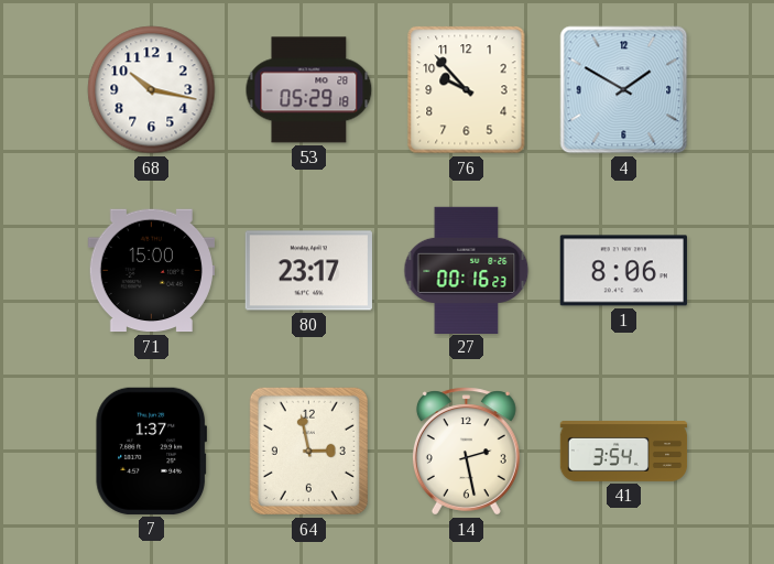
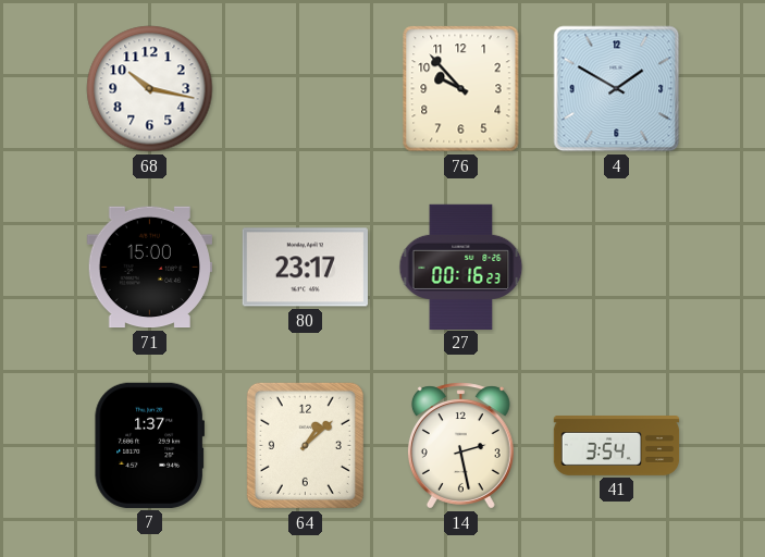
53: 05:29 -> none
1: 8:06 -> none
64: 2:58 -> 1:08
